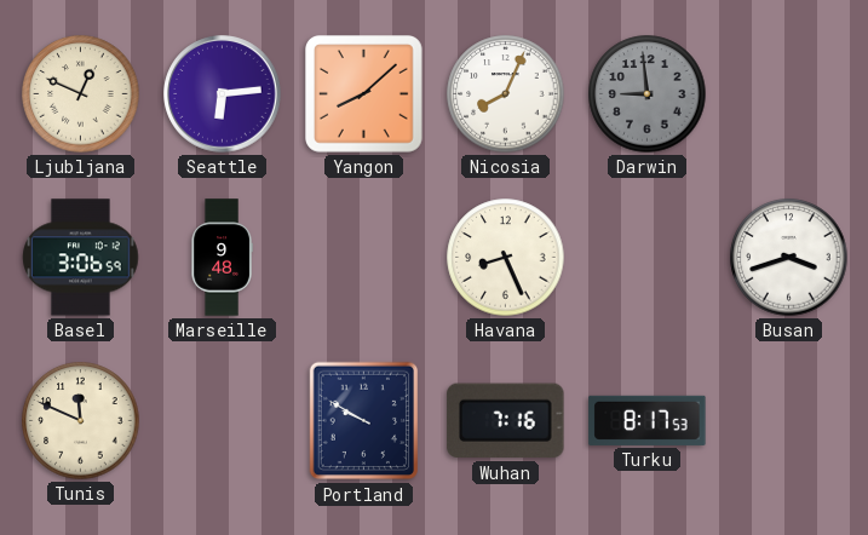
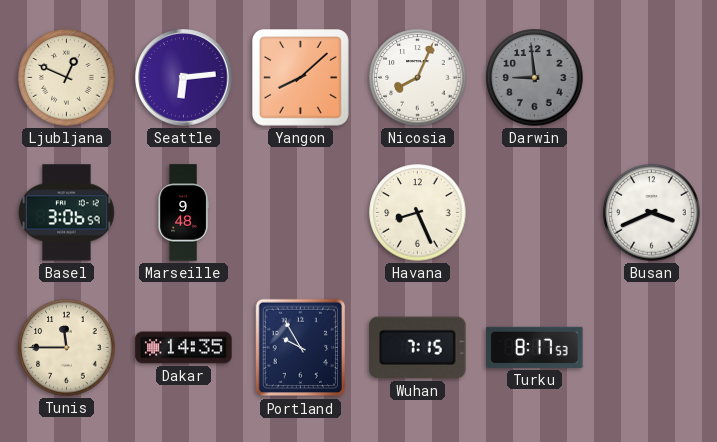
Busan: 3:42 -> 3:41
Tunis: 11:49 -> 11:45
Dakar: none -> 14:35
Portland: 9:50 -> 9:55
Wuhan: 7:16 -> 7:15
